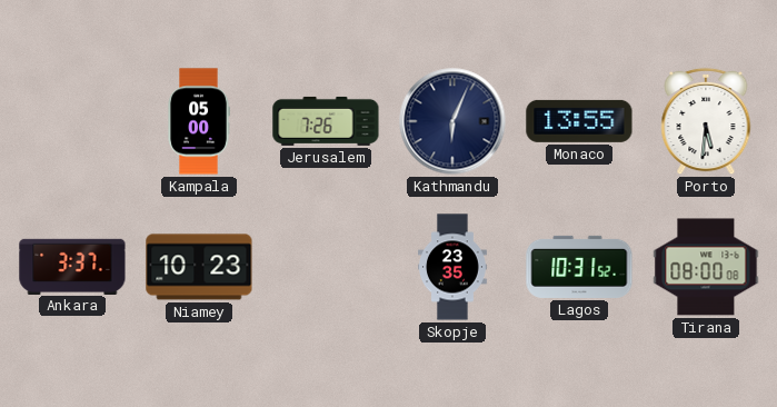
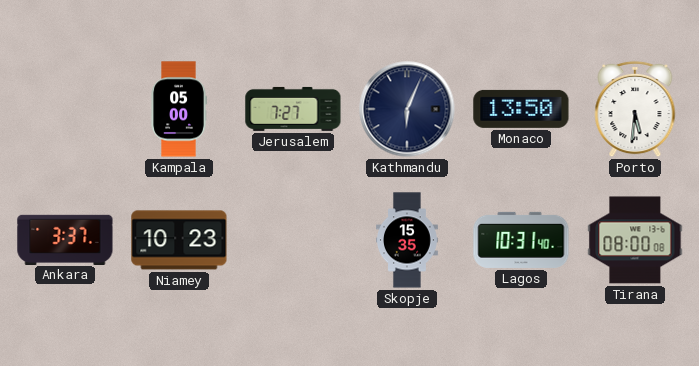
Jerusalem: 7:26 -> 7:27
Monaco: 13:55 -> 13:50
Skopje: 23:35 -> 15:35
Lagos: 10:31:52 -> 10:31:40
